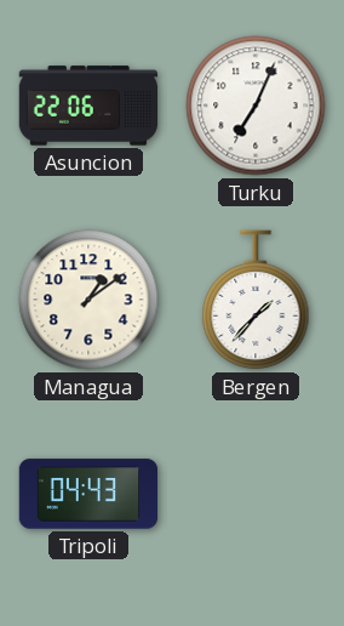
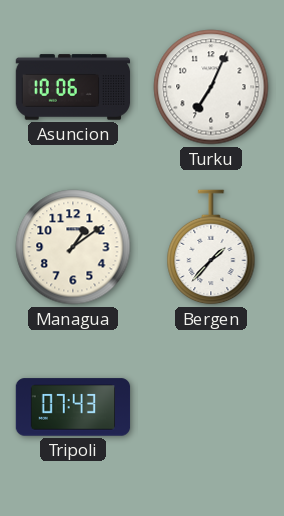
Asuncion: 22:06 -> 10:06
Tripoli: 04:43 -> 07:43
